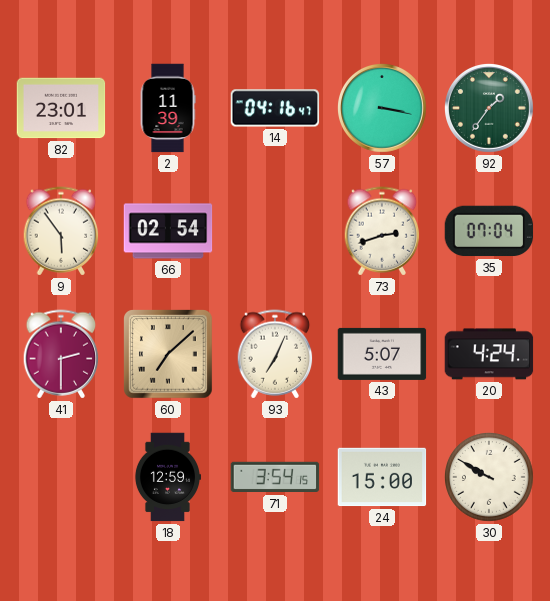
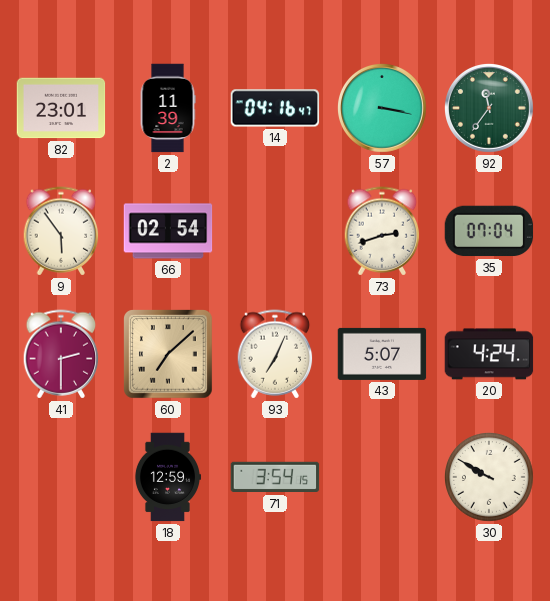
92: 1:36 -> 11:36
24: 15:00 -> none
